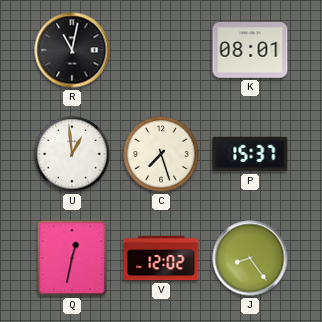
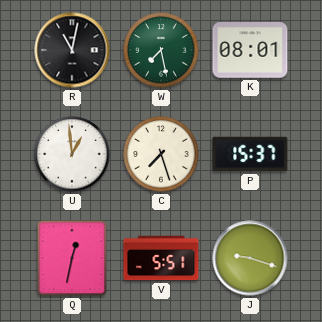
W: none -> 7:28
V: 12:02 -> 5:51
J: 8:24 -> 9:18
